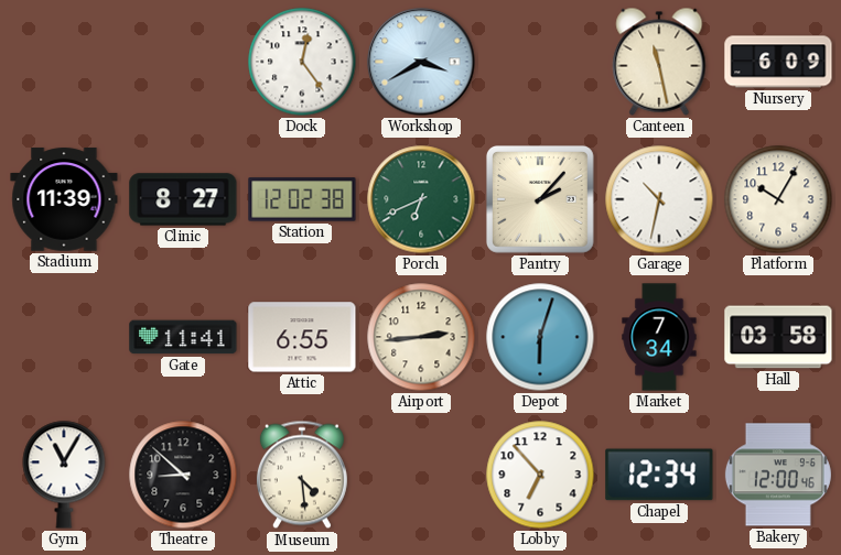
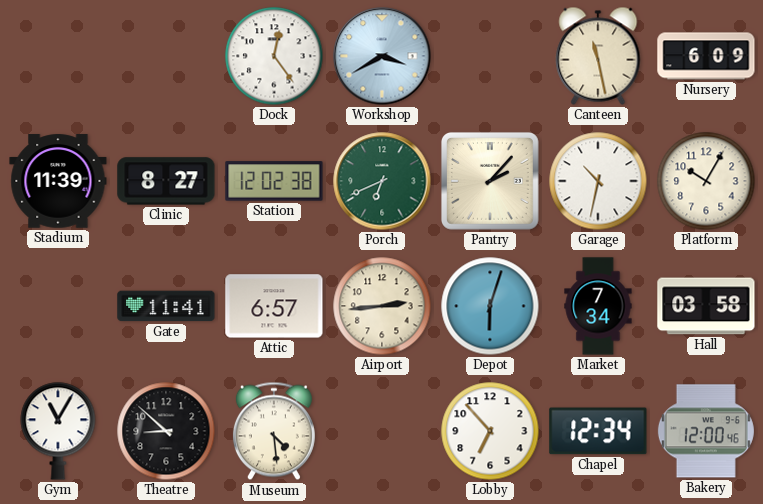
Attic: 6:55 -> 6:57
